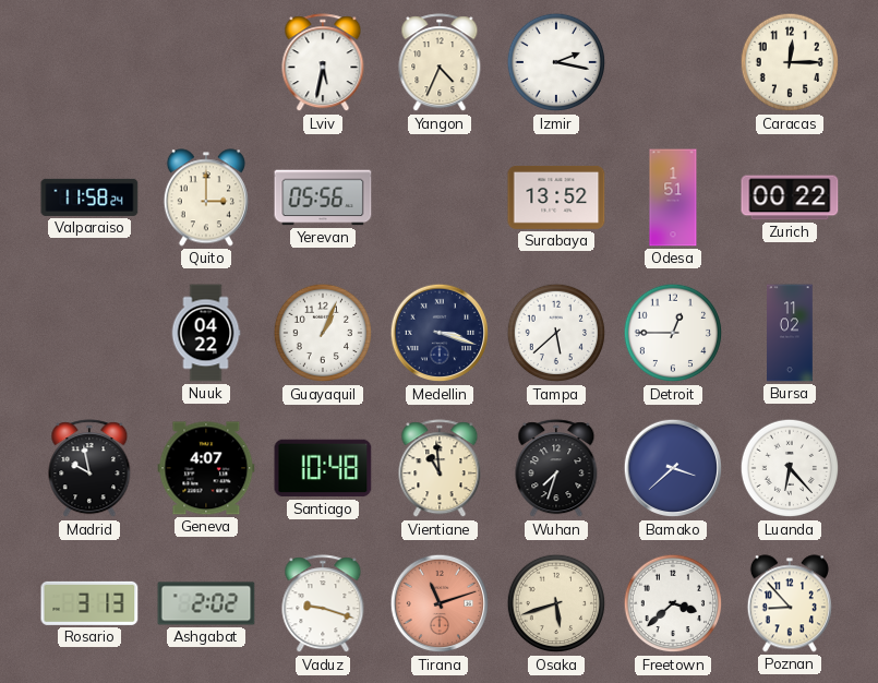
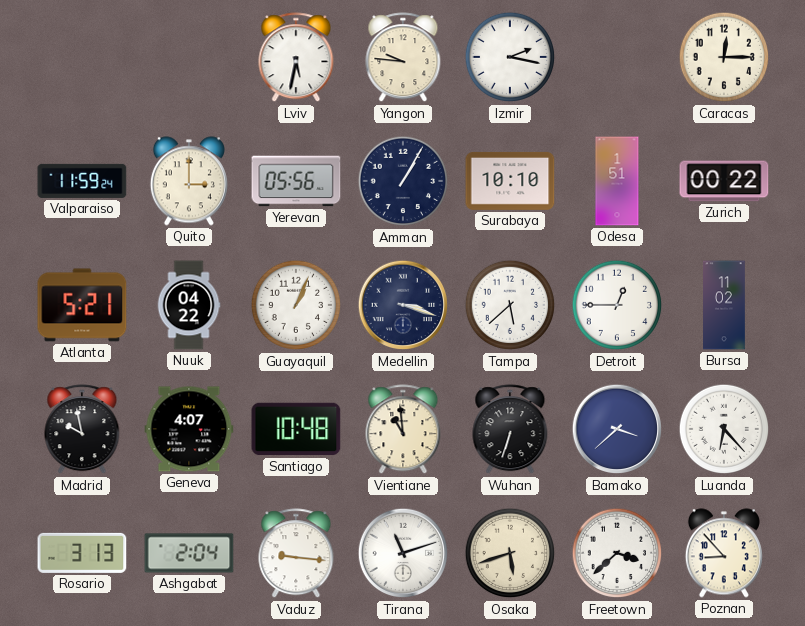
Yangon: 4:34 -> 9:46
Valparaiso: 11:58 -> 11:59
Amman: none -> 1:05
Surabaya: 13:52 -> 10:10
Atlanta: none -> 5:21
Wuhan: 7:33 -> 6:33
Ashgabat: 2:02 -> 2:04
Vaduz: 9:18 -> 9:16
Tirana dial: salmon -> white
